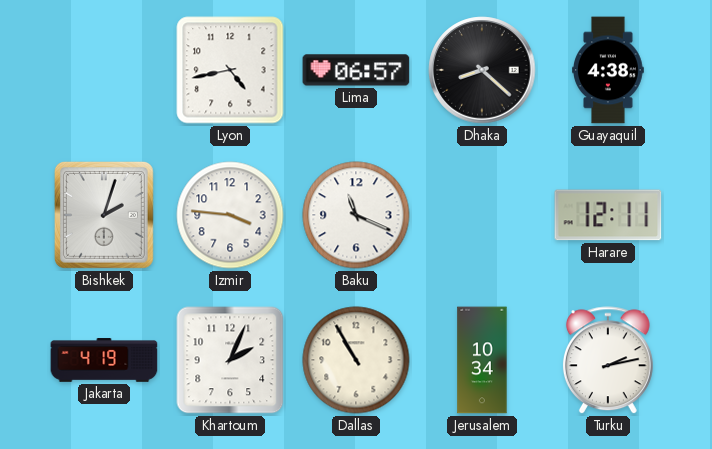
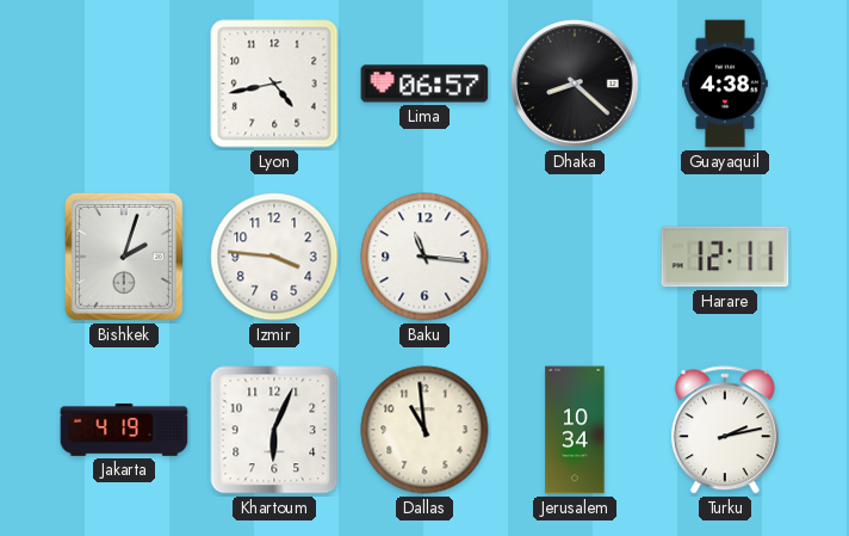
Baku: 11:19 -> 11:16
Khartoum: 2:04 -> 6:04
Dallas: 10:55 -> 10:59
